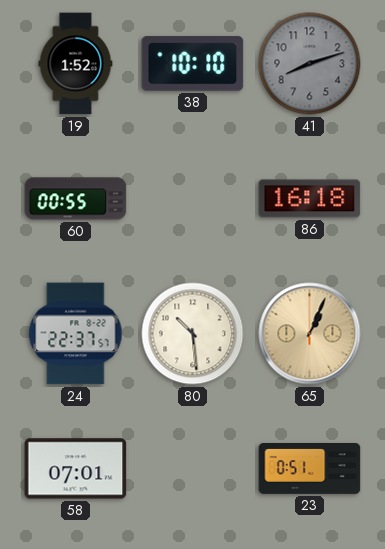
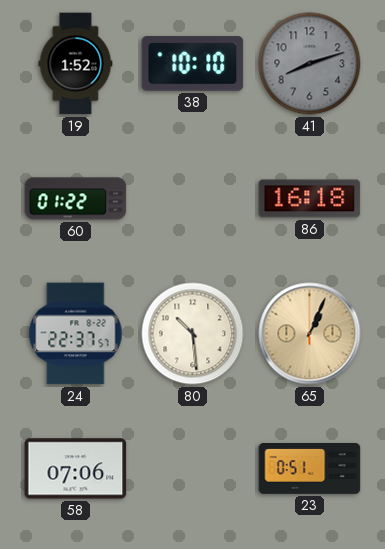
60: 00:55 -> 01:22
58: 07:01 -> 07:06
